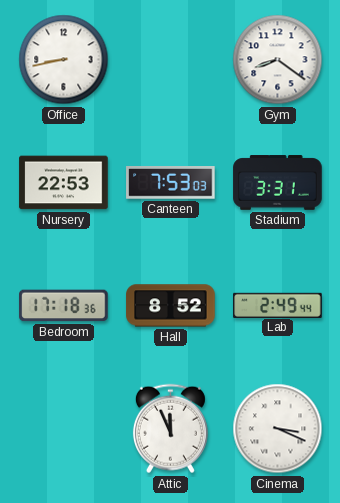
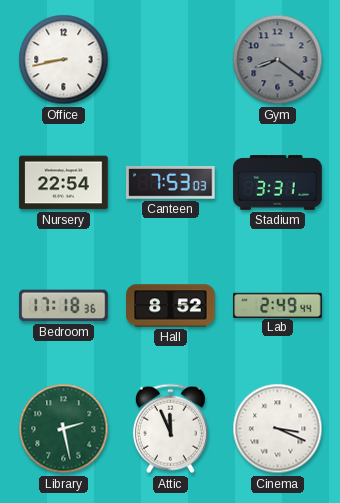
Gym dial: white -> grey
Nursery: 22:53 -> 22:54
Library: none -> 2:28
